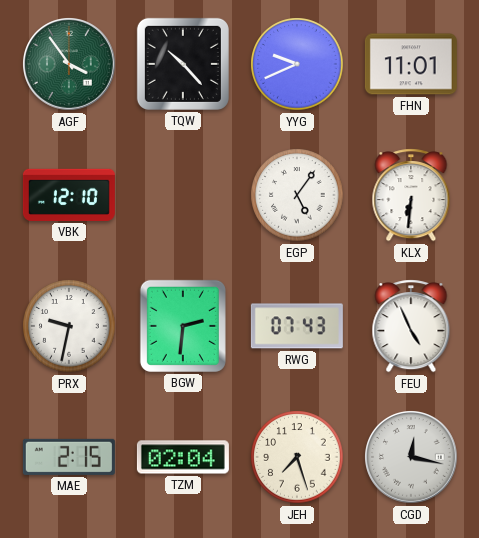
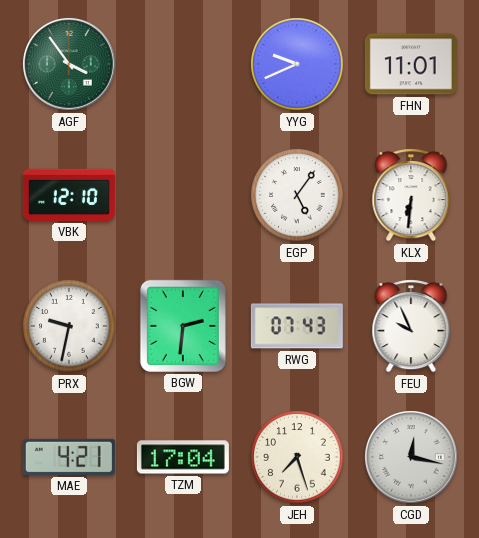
TQW: 10:23 -> none
FEU: 4:56 -> 9:56
MAE: 2:15 -> 4:21
TZM: 02:04 -> 17:04
